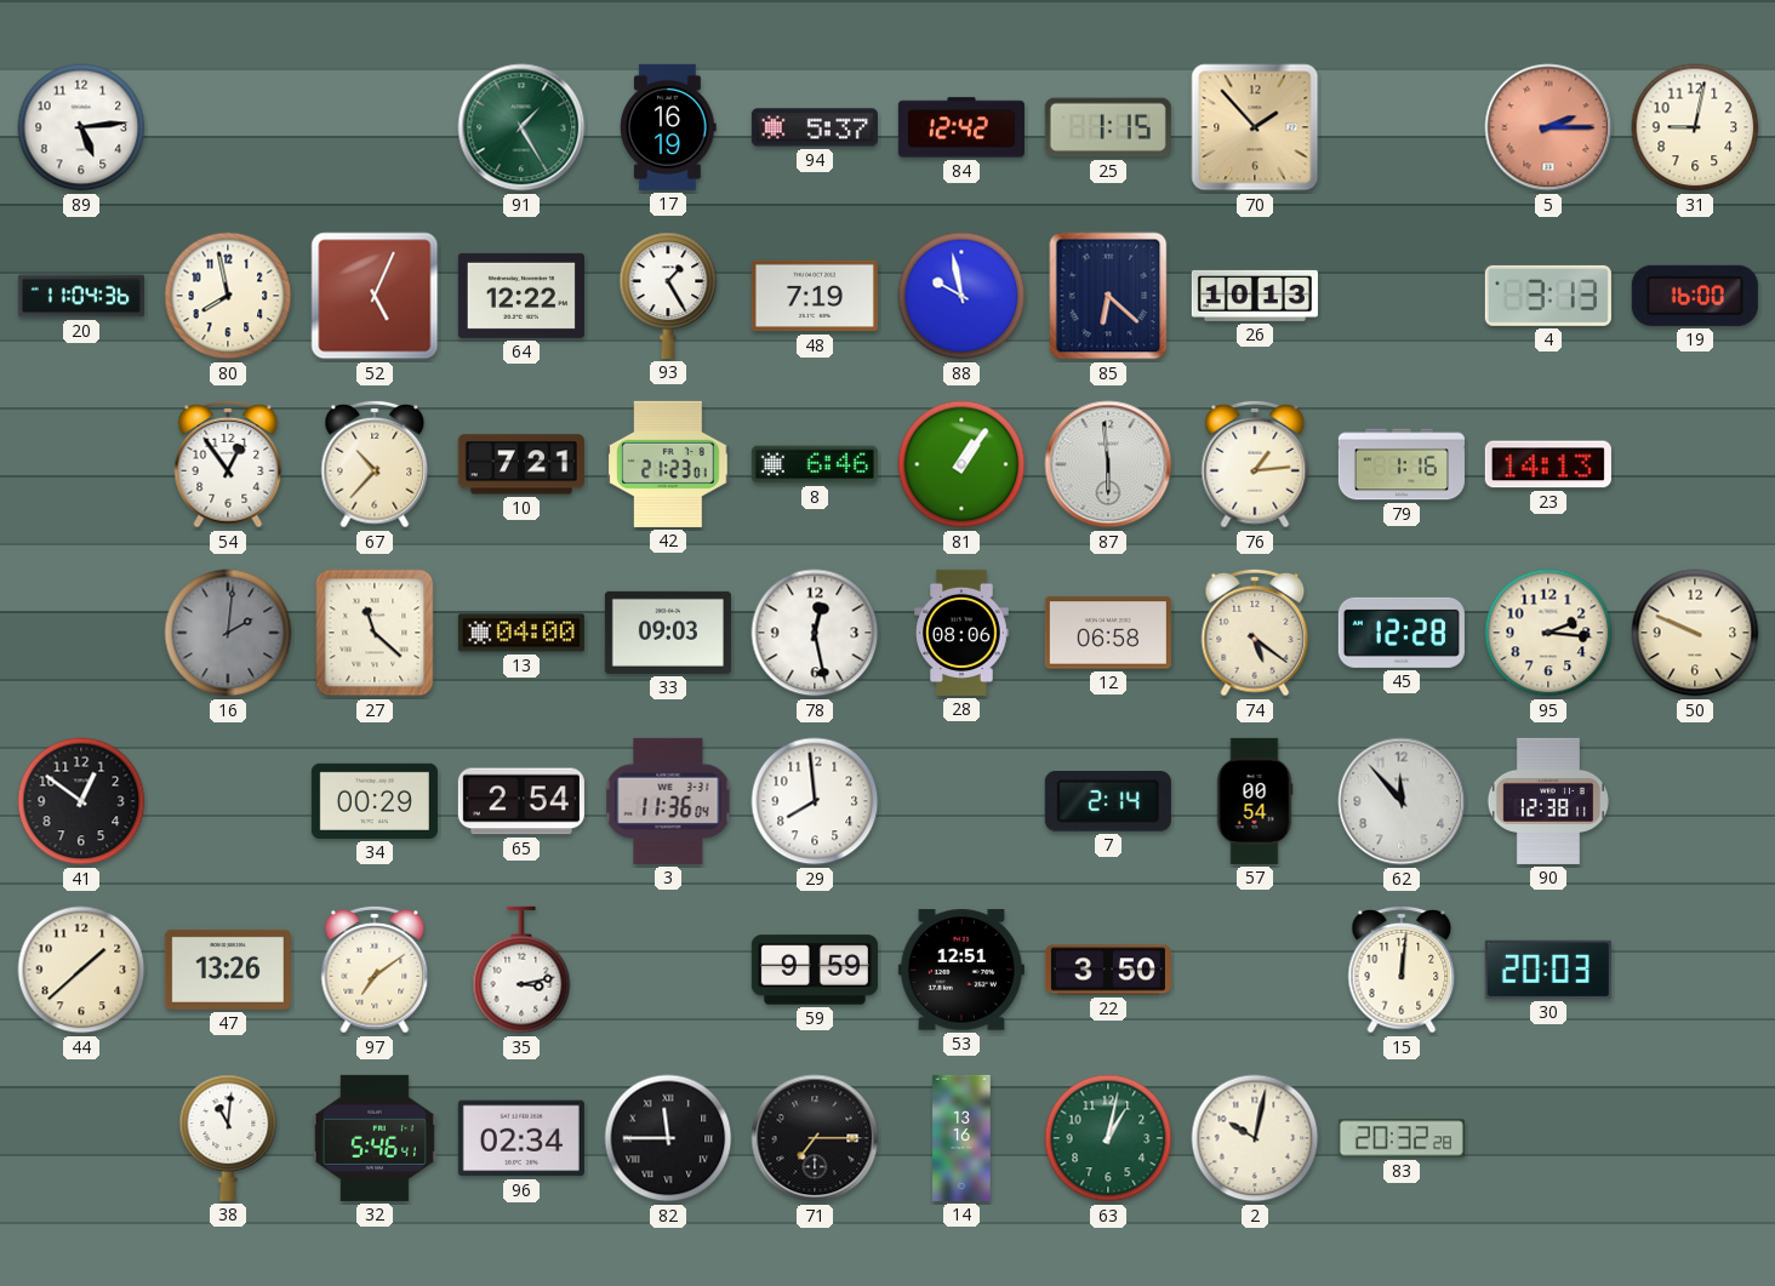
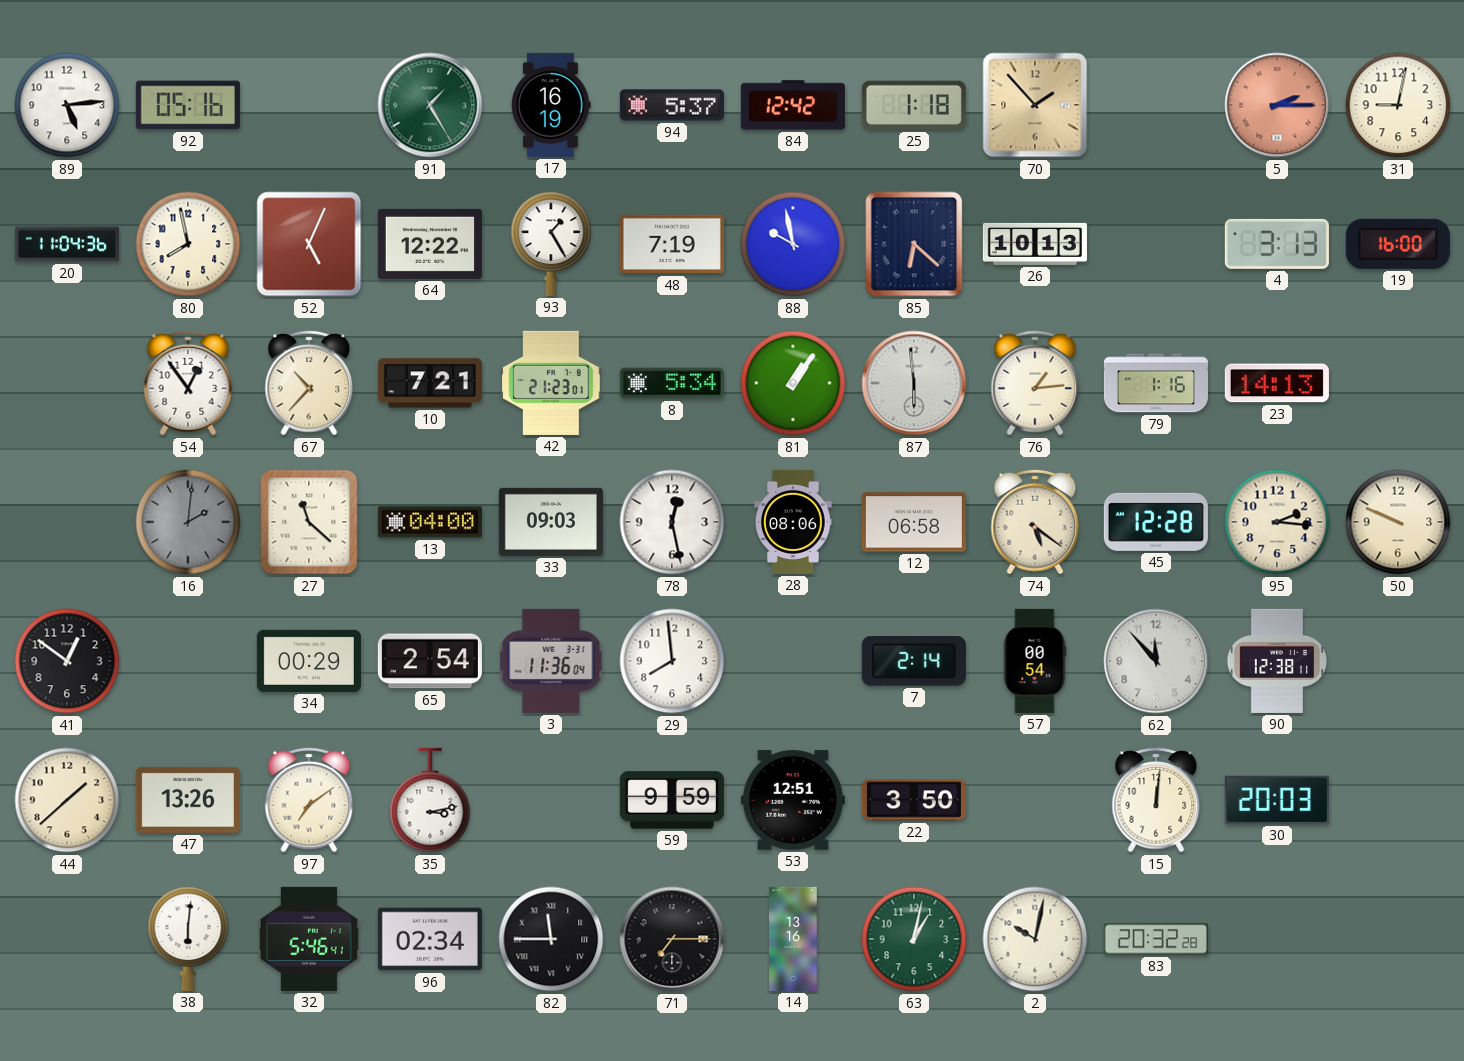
92: none -> 05:16
25: 1:15 -> 1:18
8: 6:46 -> 5:34
38: 11:01 -> 6:01
